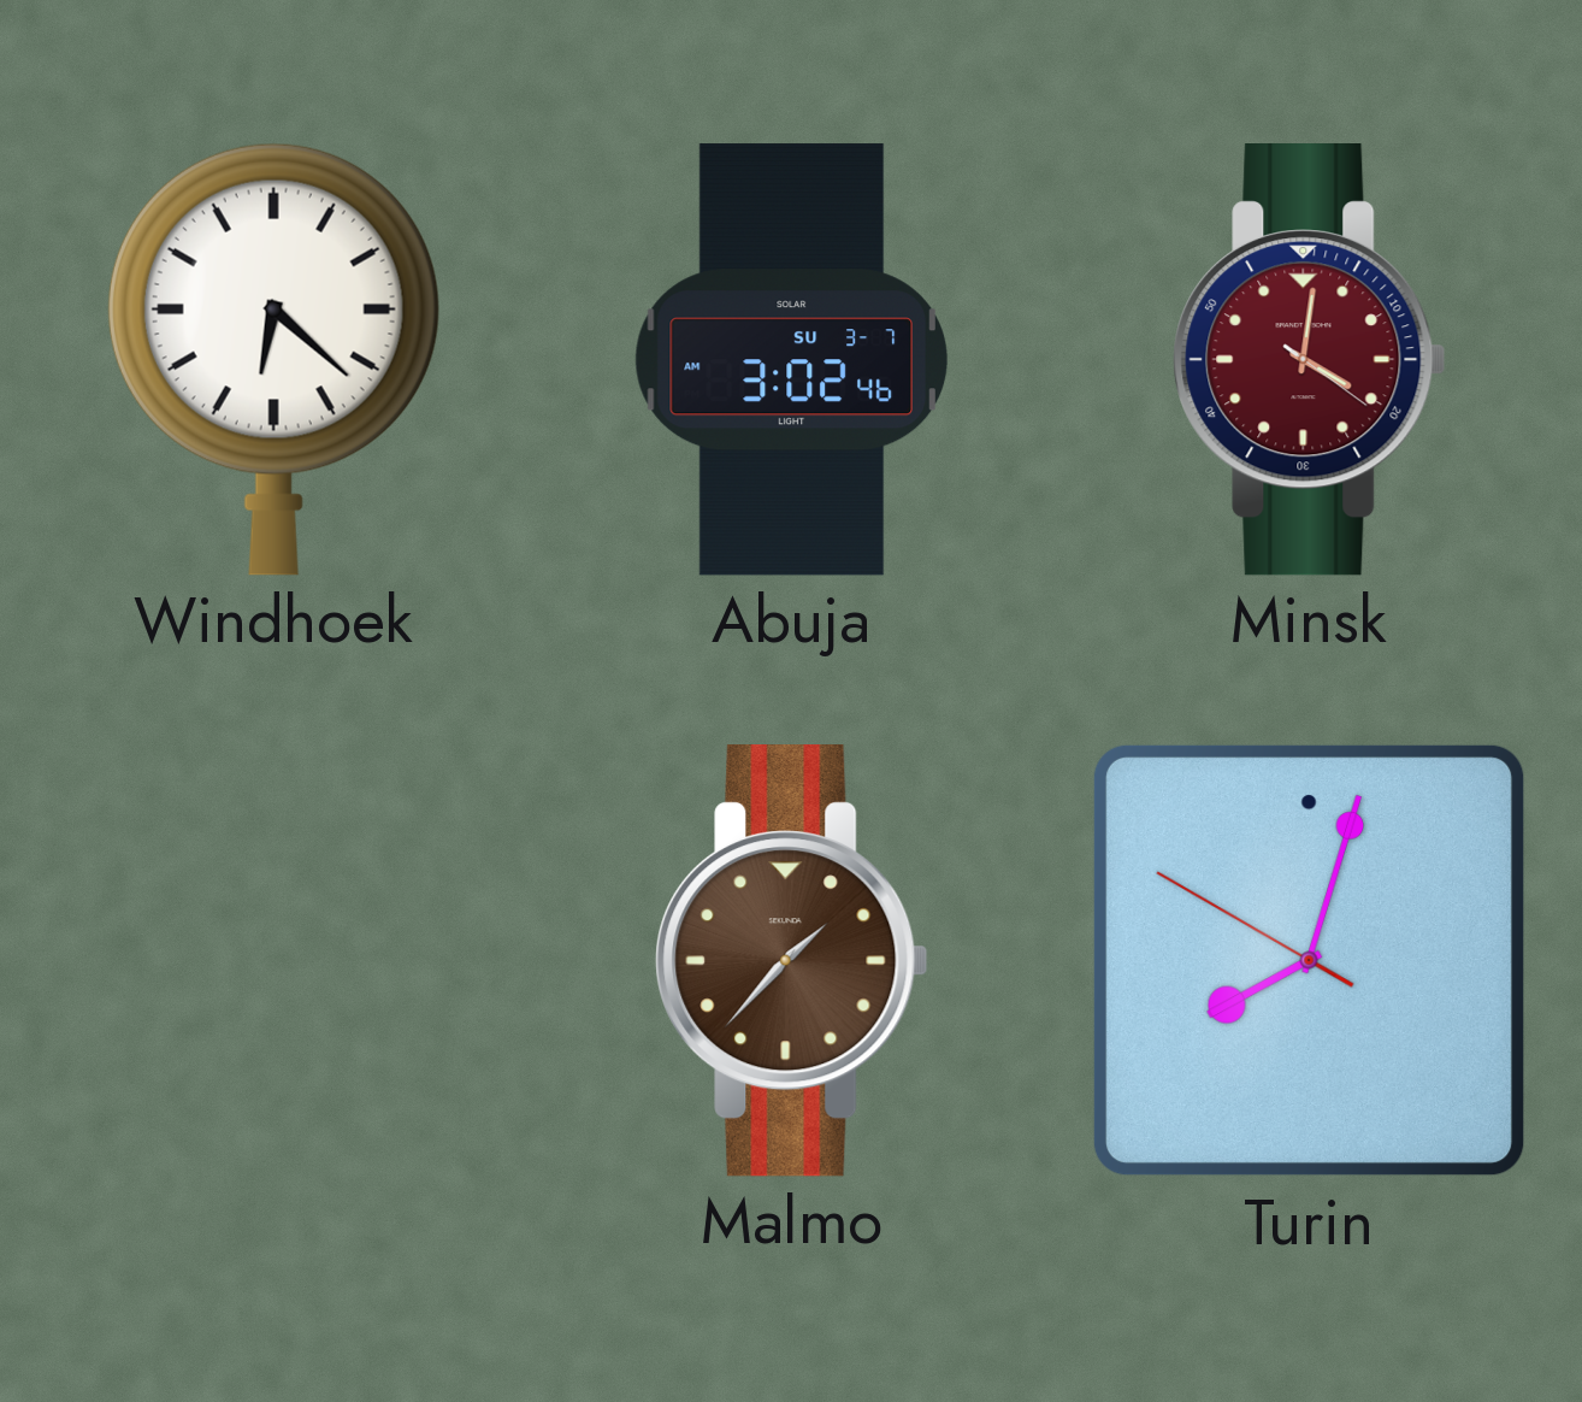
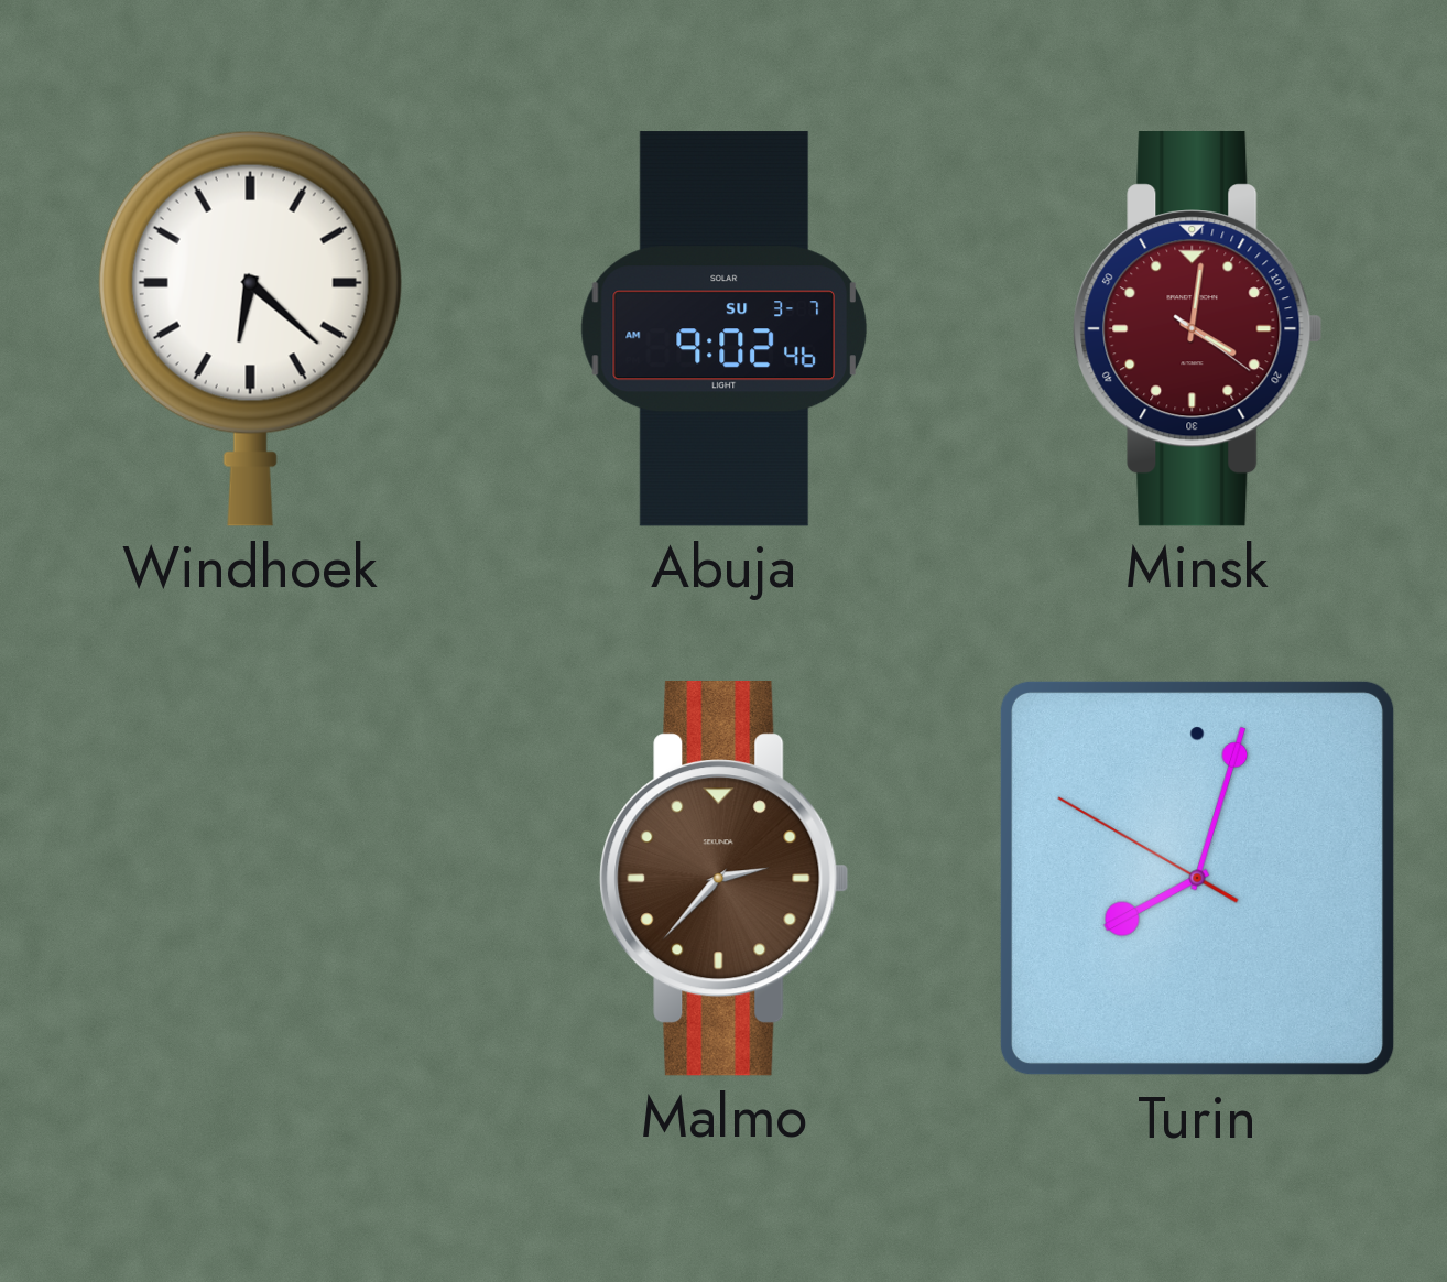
Abuja: 3:02 -> 9:02
Malmo: 1:37 -> 2:37
